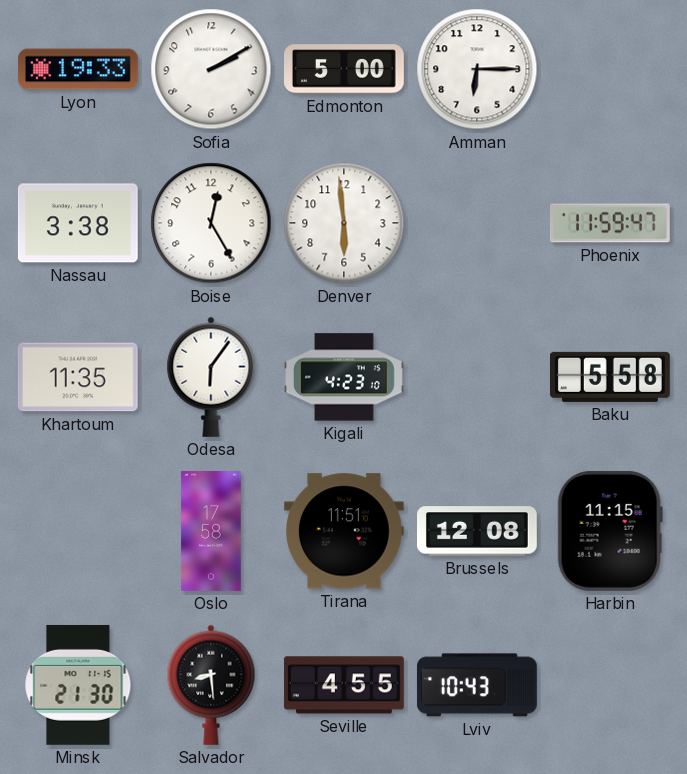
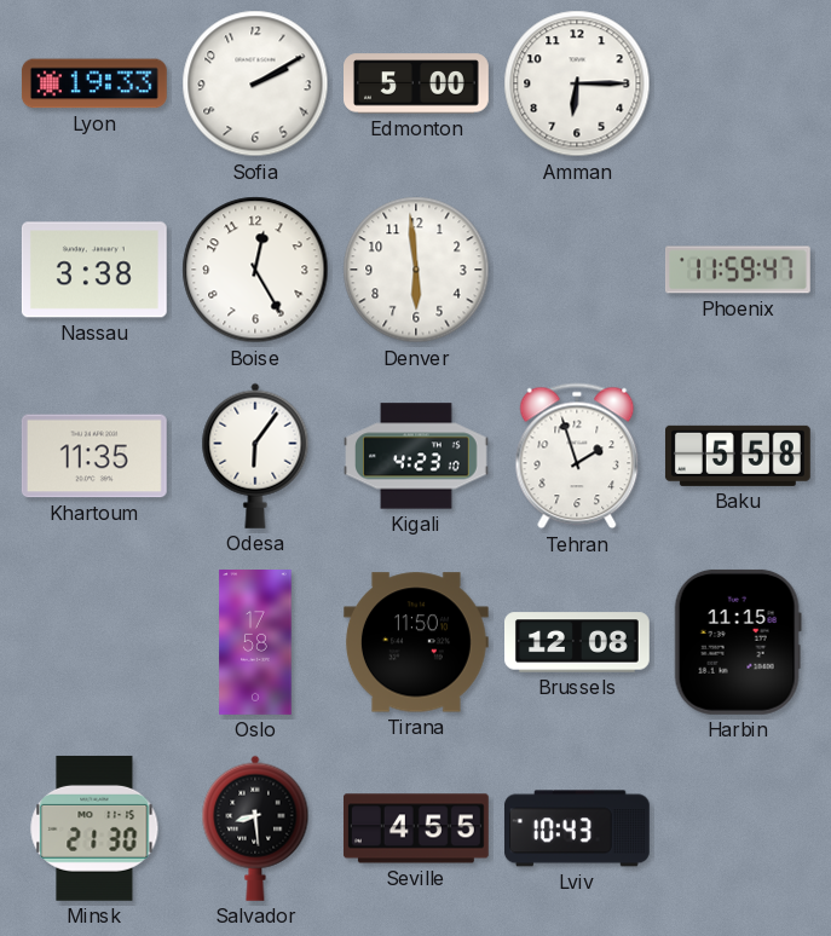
Tehran: none -> 1:57
Tirana: 11:51 -> 11:50
